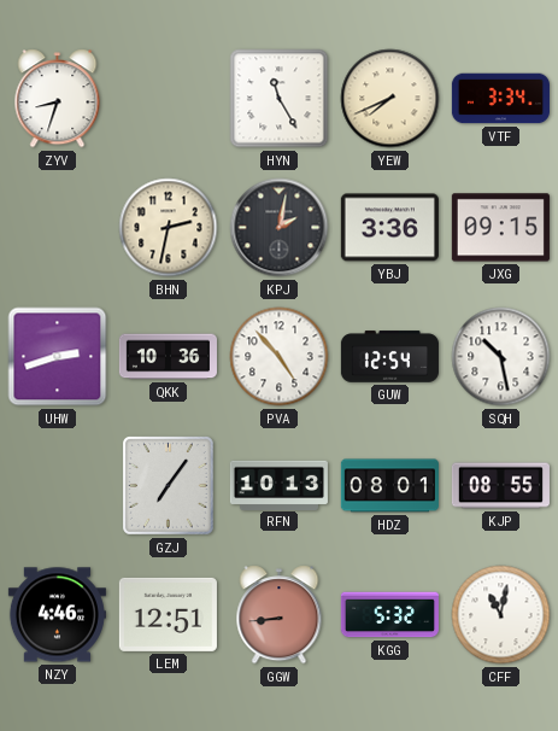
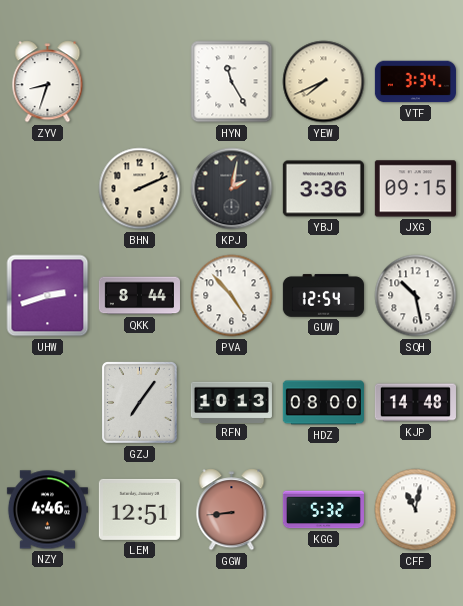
BHN: 2:32 -> 2:11
QKK: 10:36 -> 8:44
HDZ: 08:01 -> 08:00
KJP: 08:55 -> 14:48
